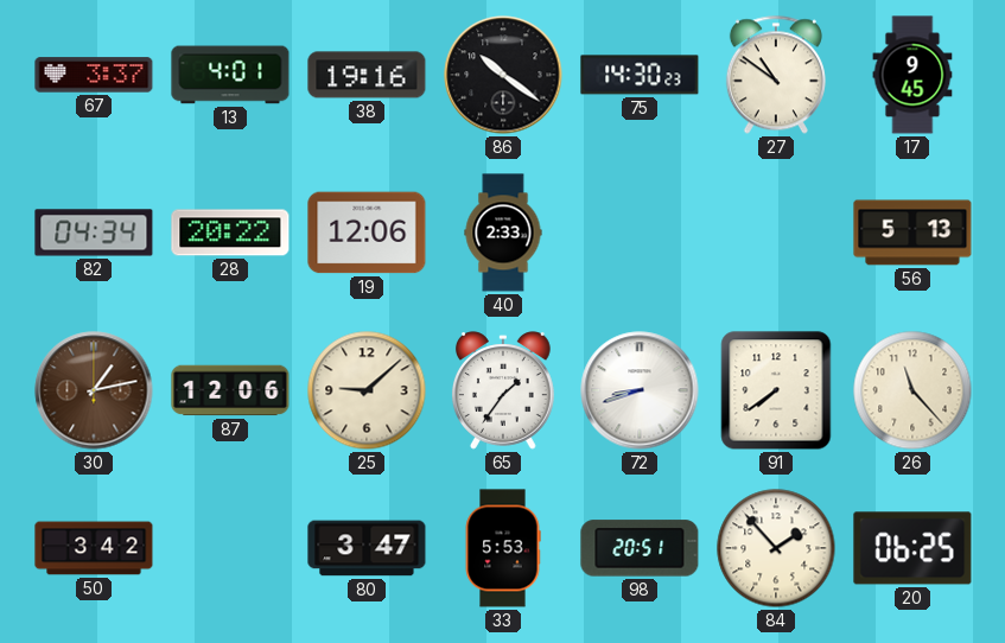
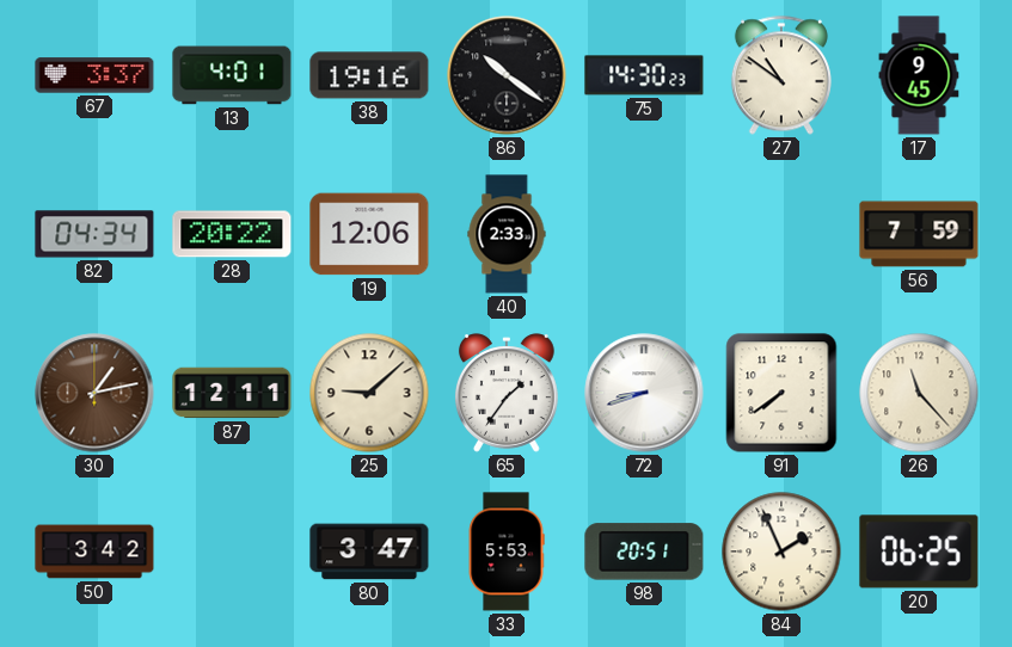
56: 5:13 -> 7:59
87: 12:06 -> 12:11
84: 1:53 -> 1:56
